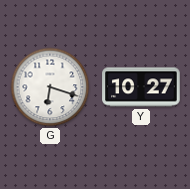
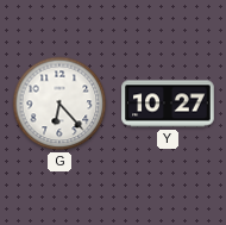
G: 6:18 -> 6:23
